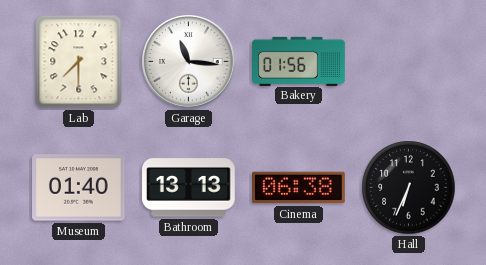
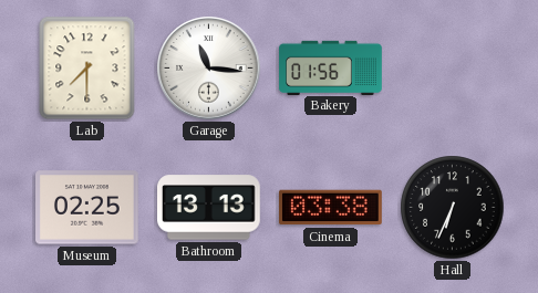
Museum: 01:40 -> 02:25
Cinema: 06:38 -> 03:38
